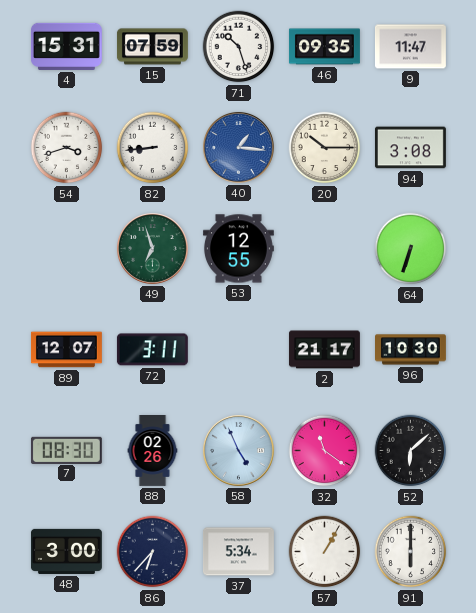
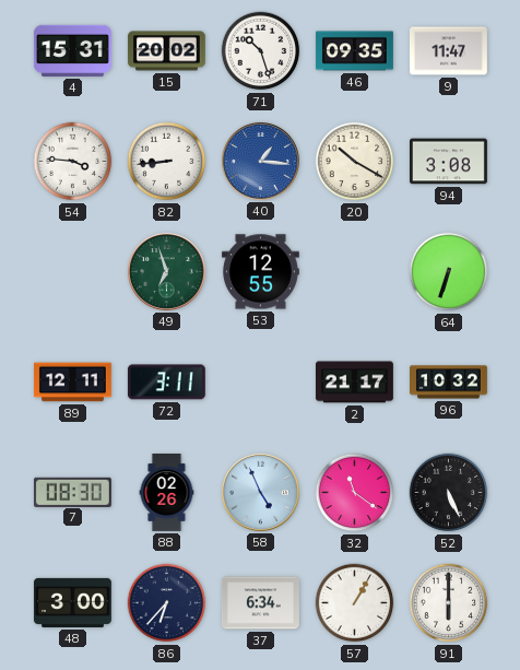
15: 07:59 -> 20:02
54: 3:42 -> 3:46
20: 10:15 -> 10:20
89: 12:07 -> 12:11
96: 10:30 -> 10:32
52: 6:08 -> 5:26
37: 5:34 -> 6:34
